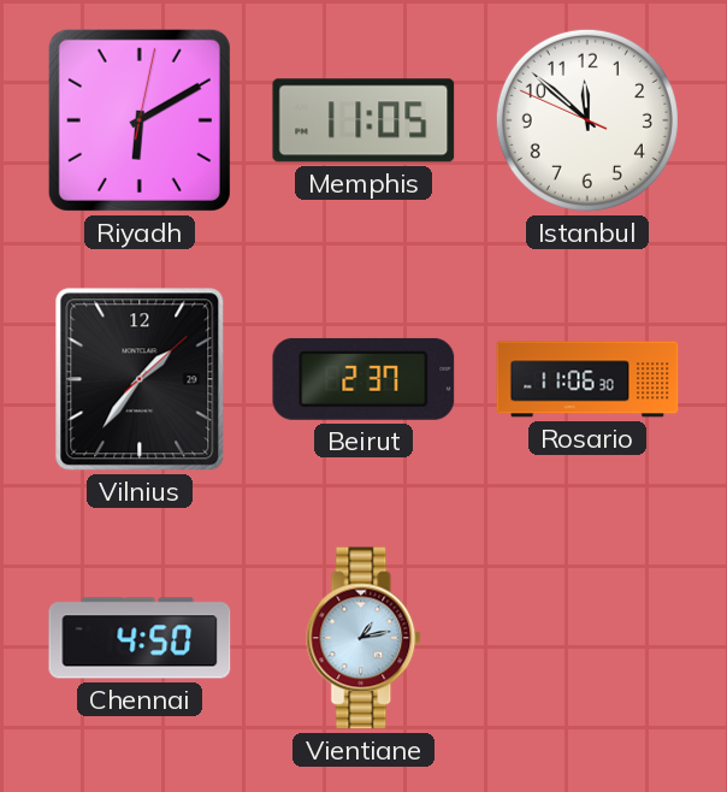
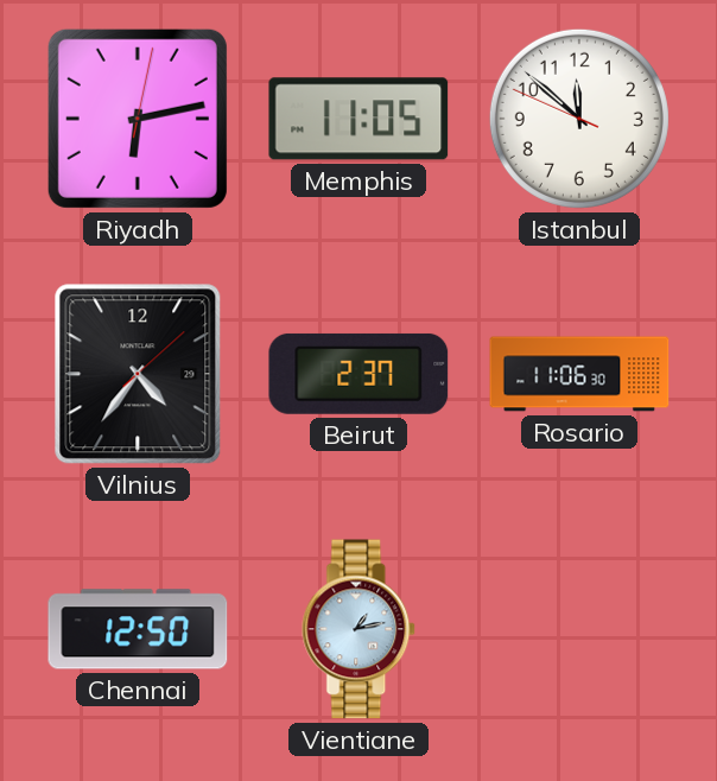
Riyadh: 6:10 -> 6:13
Vilnius: 1:36 -> 4:36
Chennai: 4:50 -> 12:50
